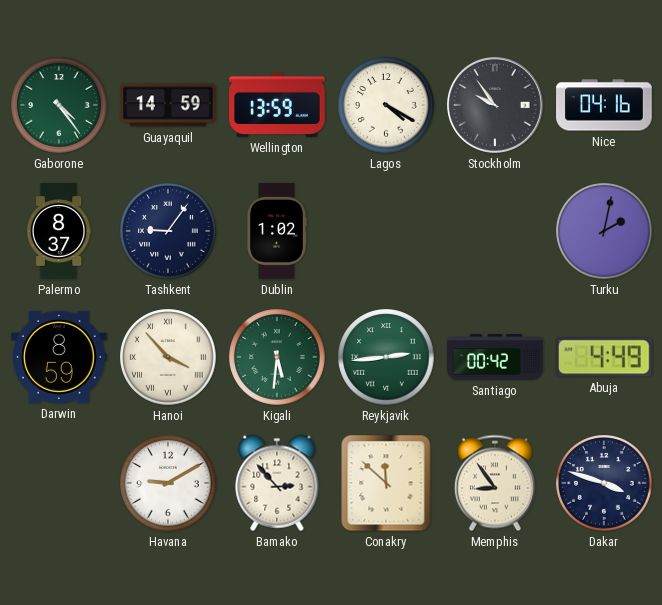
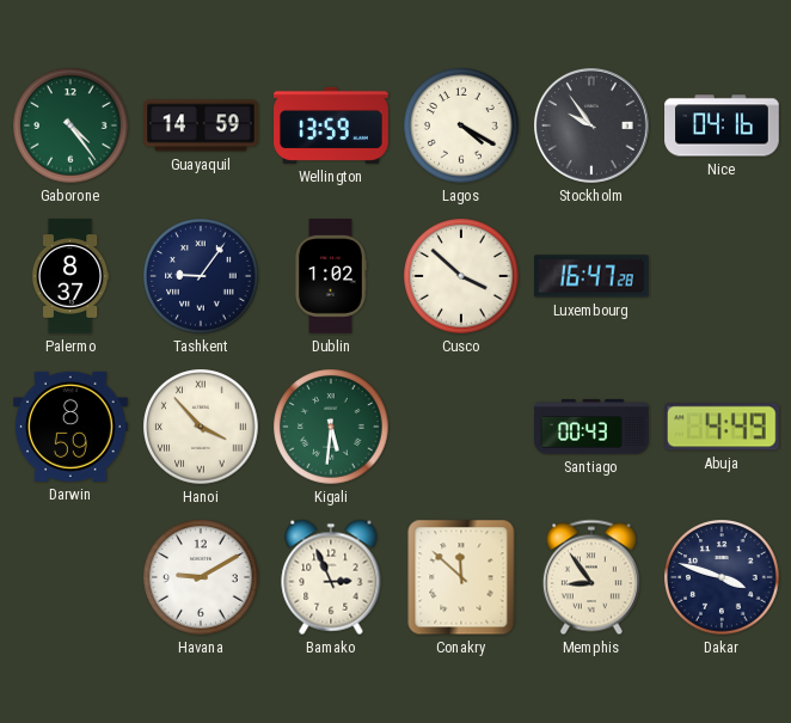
Cusco: none -> 3:52
Luxembourg: none -> 16:47
Turku: 2:02 -> none
Reykjavik: 2:44 -> none
Santiago: 00:42 -> 00:43
Bamako: 2:53 -> 2:56
